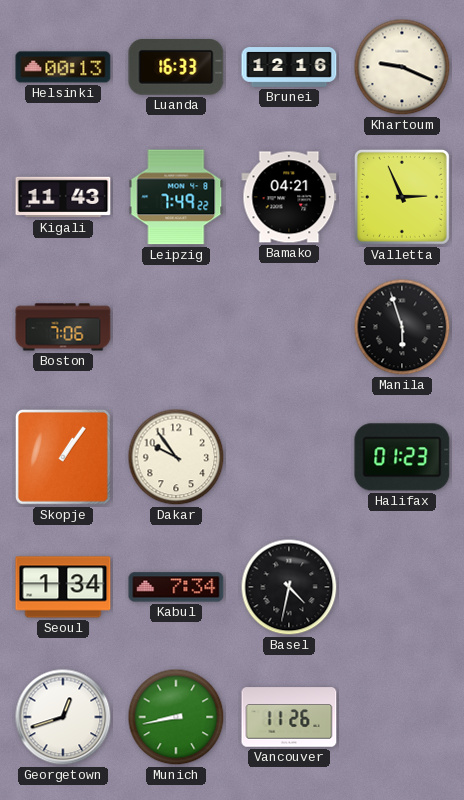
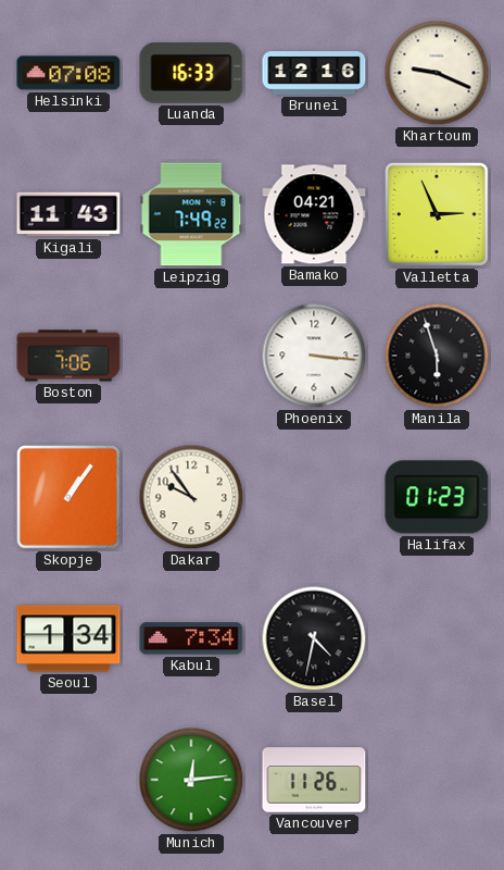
Helsinki: 00:13 -> 07:08
Phoenix: none -> 3:16
Georgetown: 12:42 -> none
Munich: 8:43 -> 12:14
